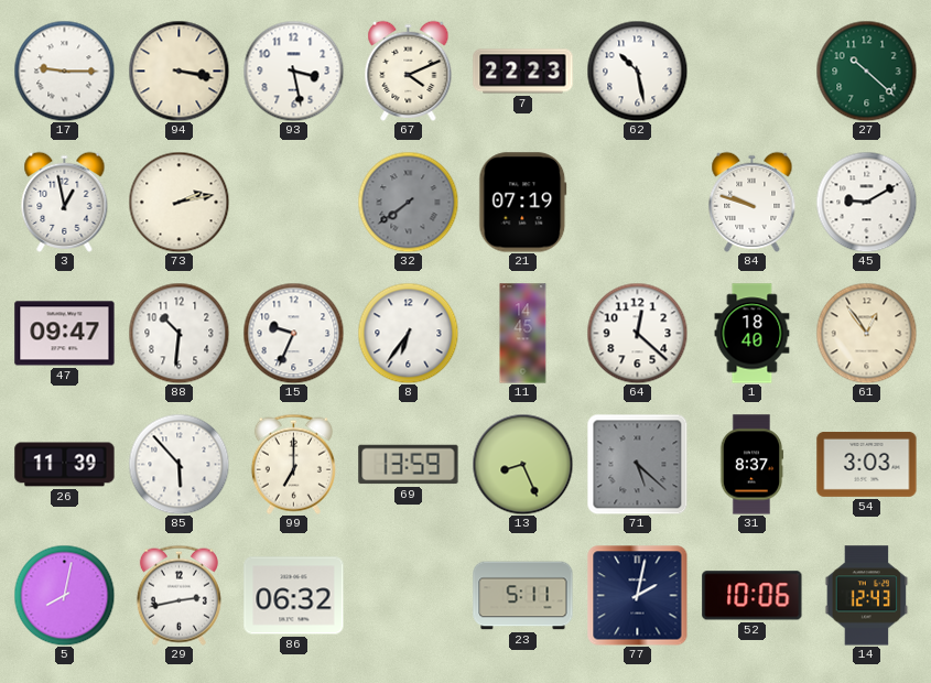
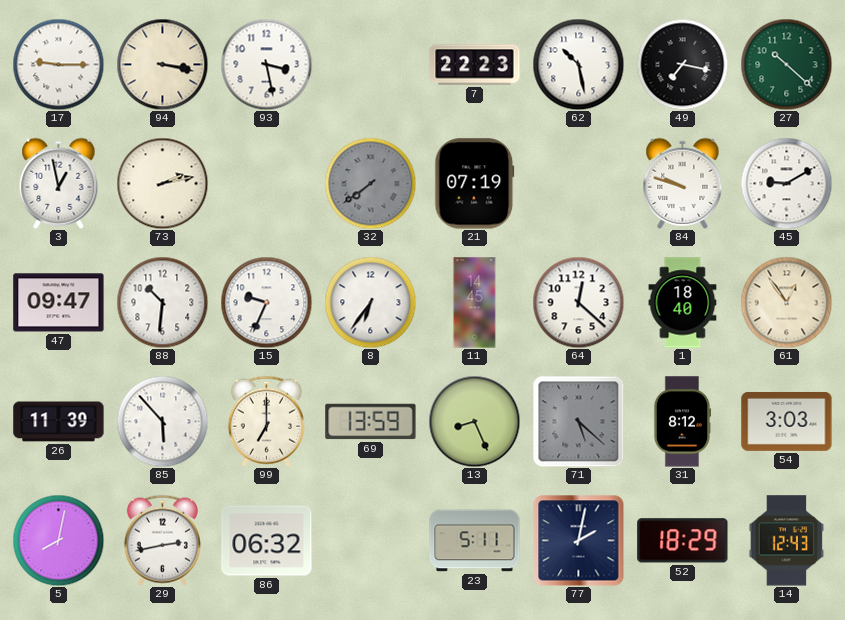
67: 4:11 -> none
49: none -> 7:17
31: 8:37 -> 8:12
52: 10:06 -> 18:29
